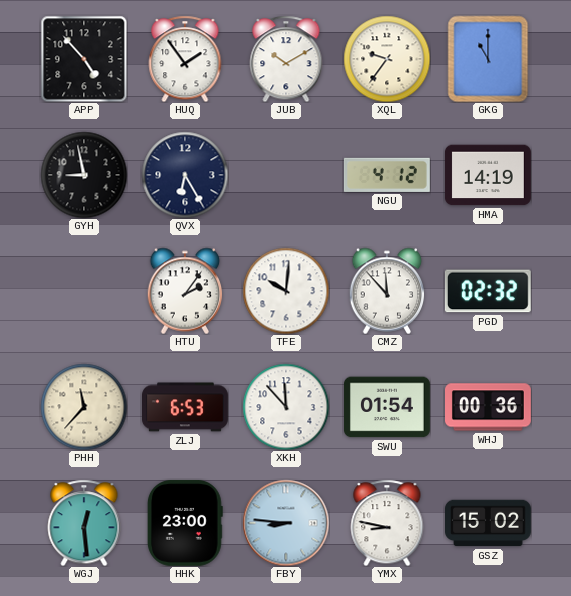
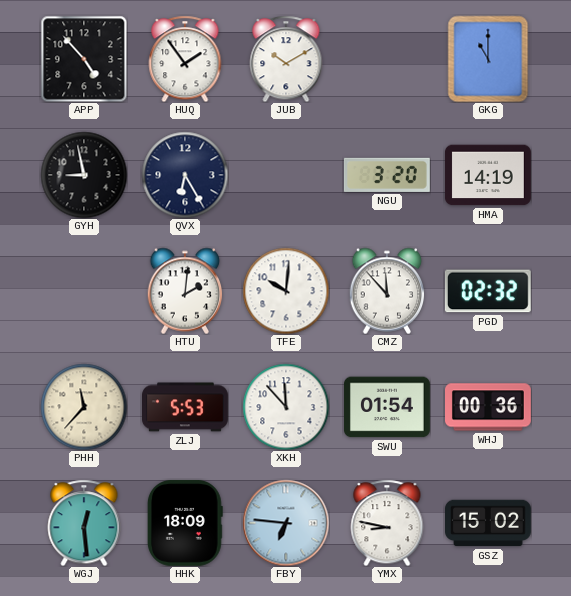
XQL: 9:36 -> none
NGU: 4:12 -> 3:20
HTU: 2:06 -> 2:01
ZLJ: 6:53 -> 5:53
HHK: 23:00 -> 18:09
FBY: 8:46 -> 6:46
